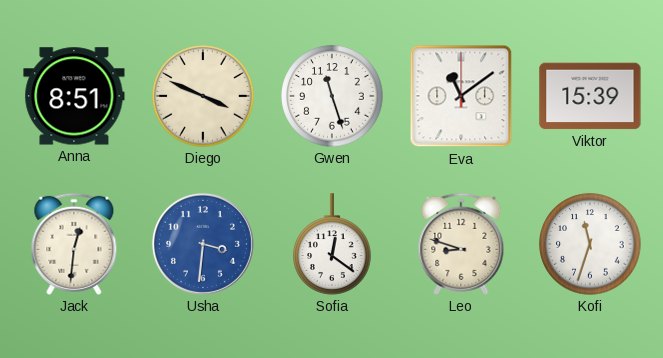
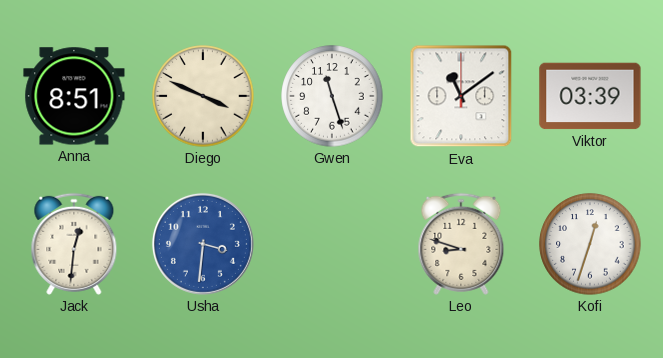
Viktor: 15:39 -> 03:39
Sofia: 12:21 -> none
Kofi: 11:33 -> 12:33
